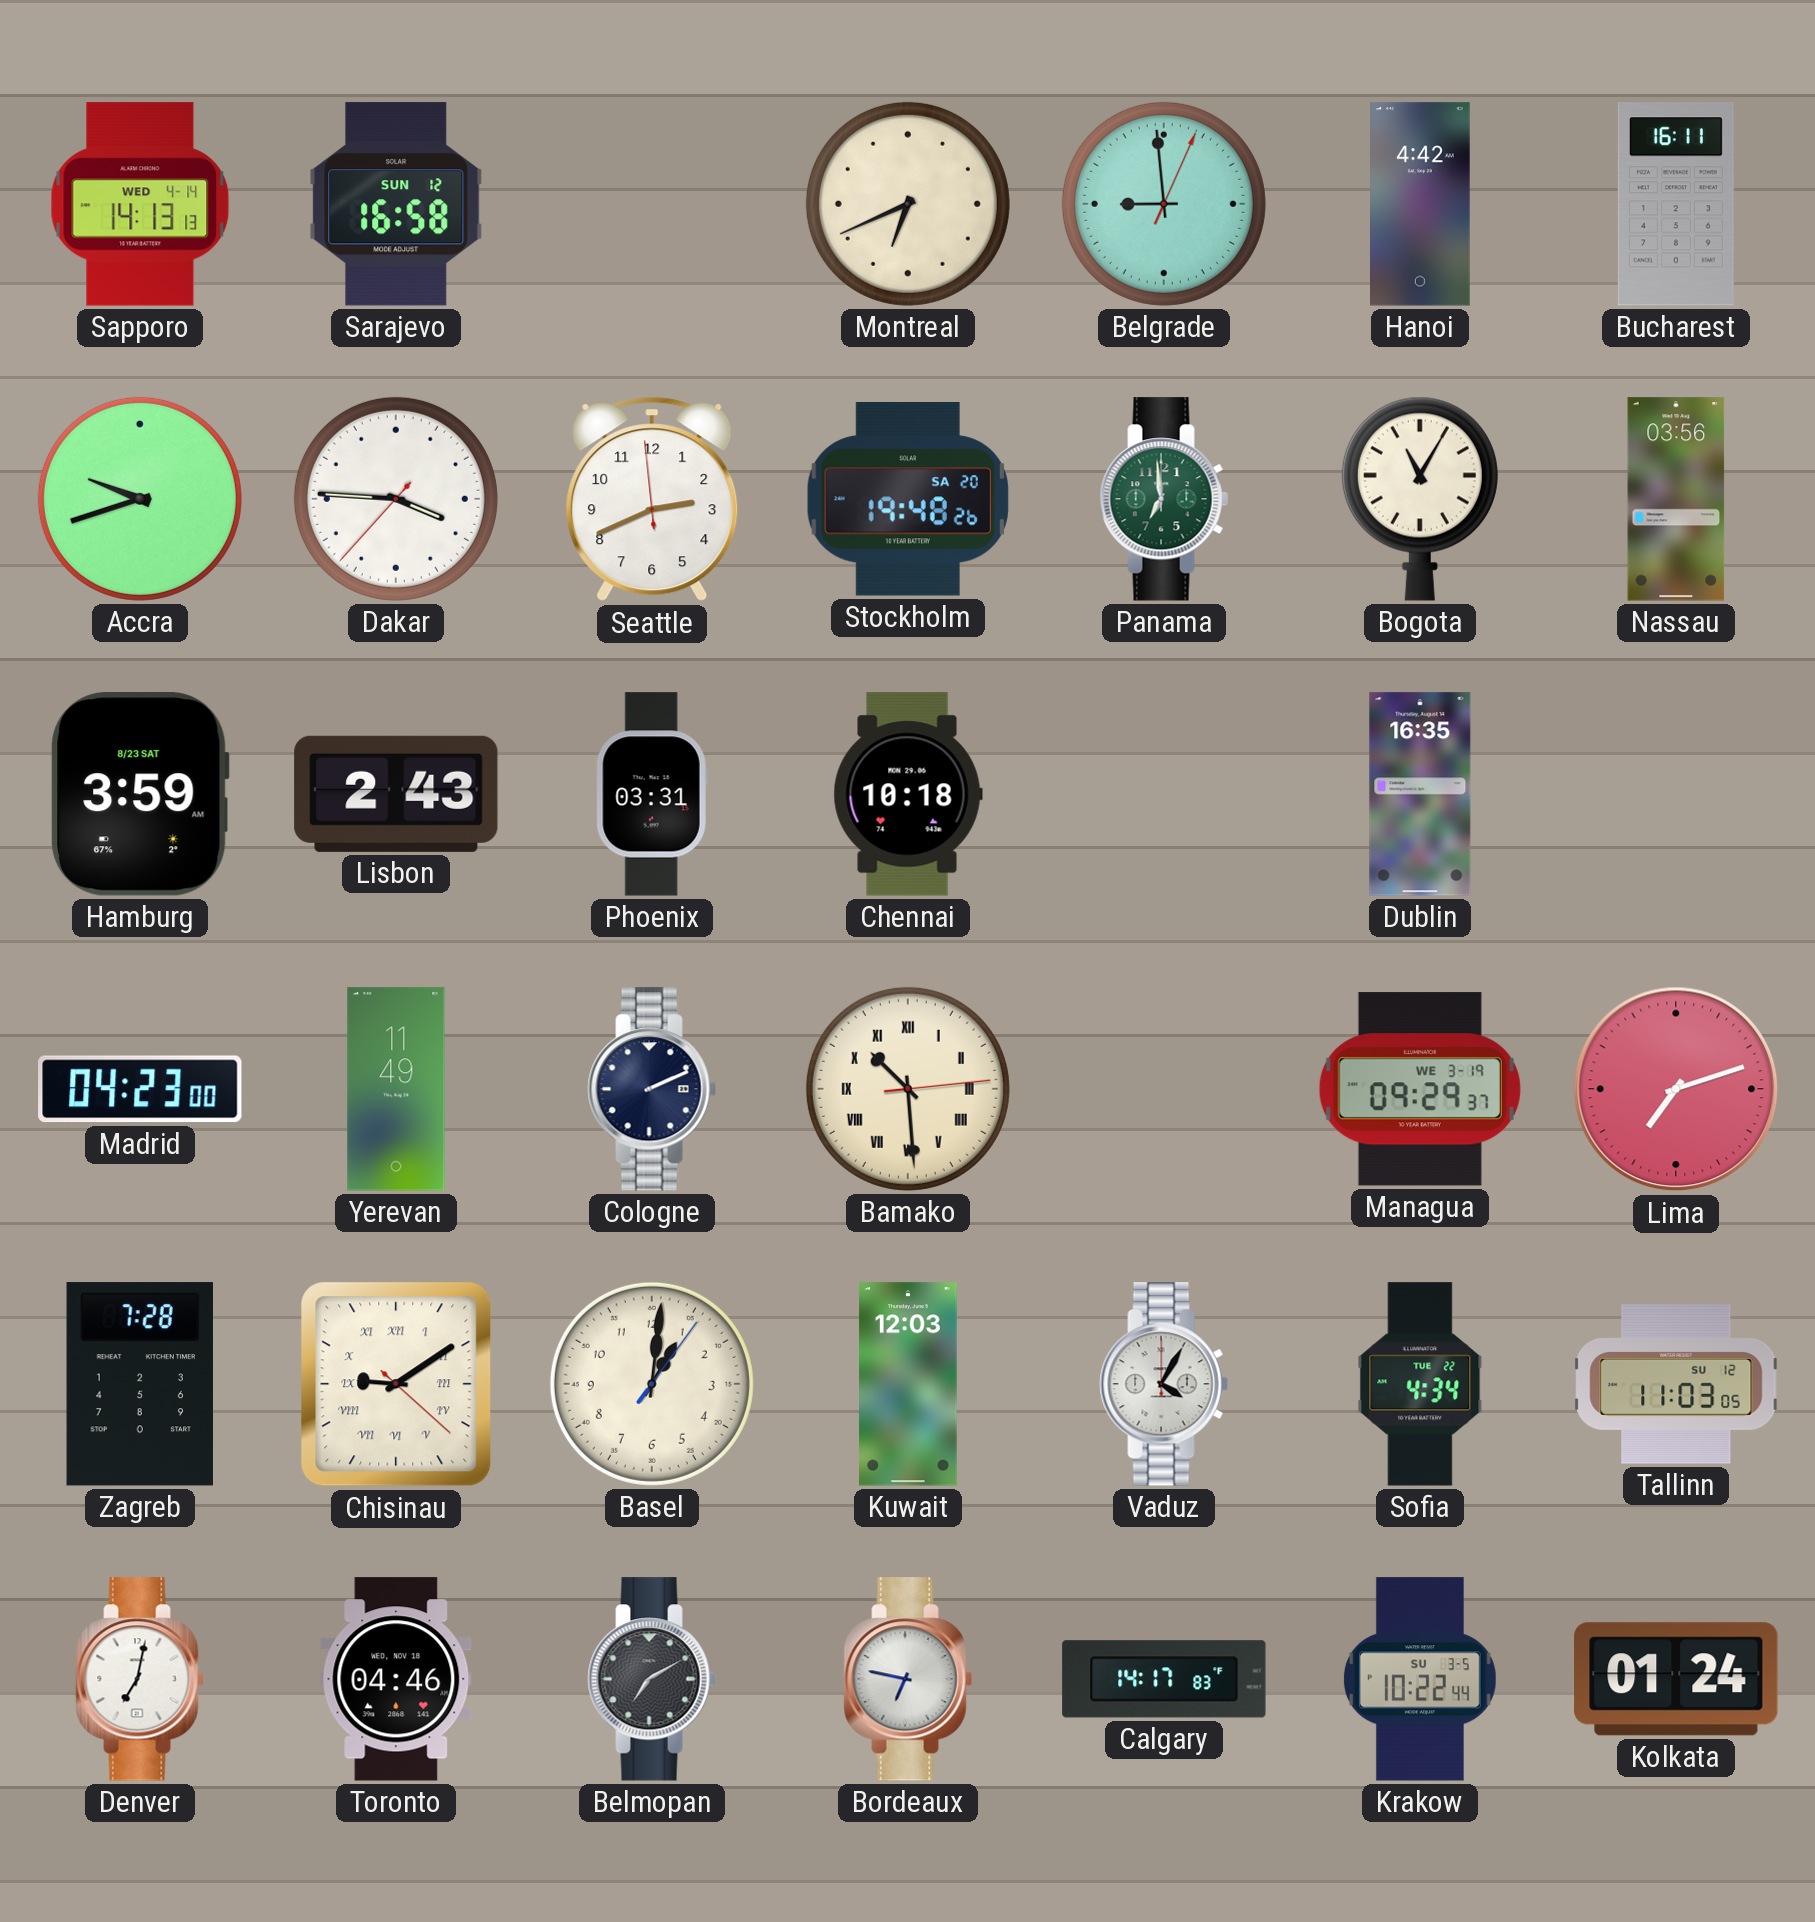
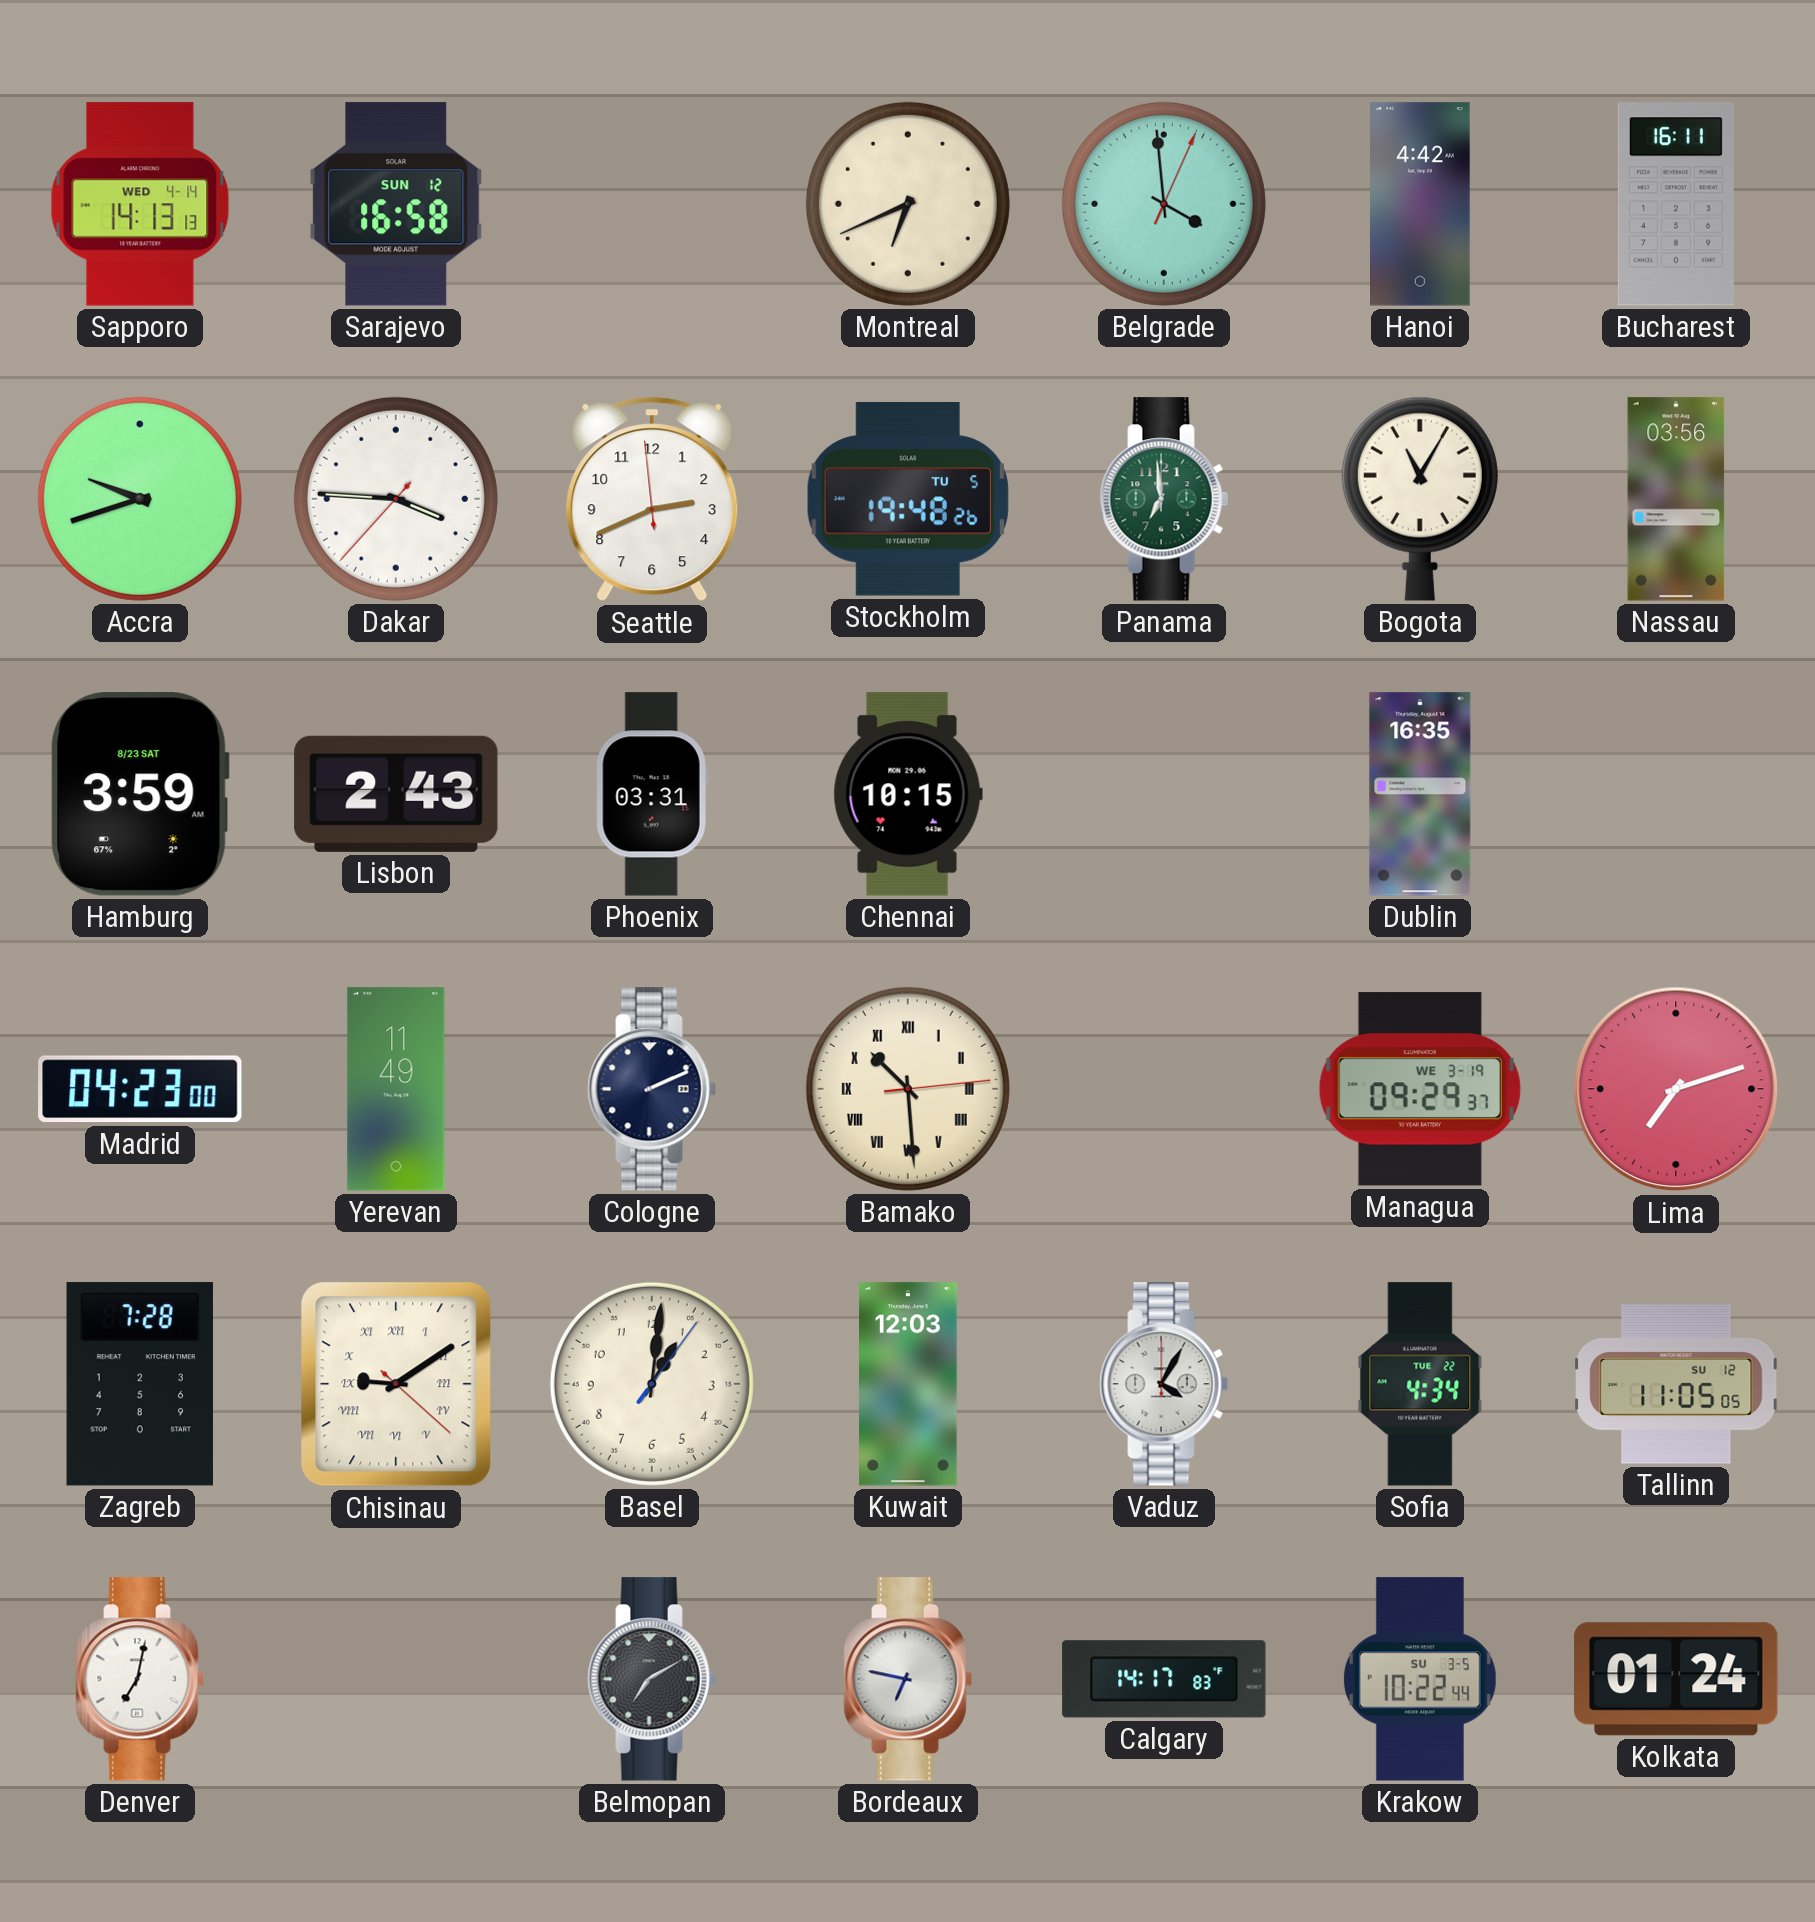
Belgrade: 8:59 -> 3:59
Stockholm date: SA 20 -> TU 5
Chennai: 10:18 -> 10:15
Tallinn: 11:03 -> 11:05
Toronto: 04:46 -> none
